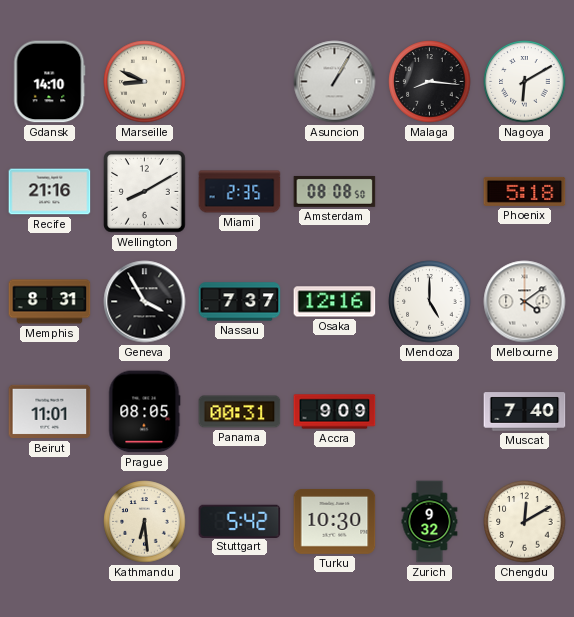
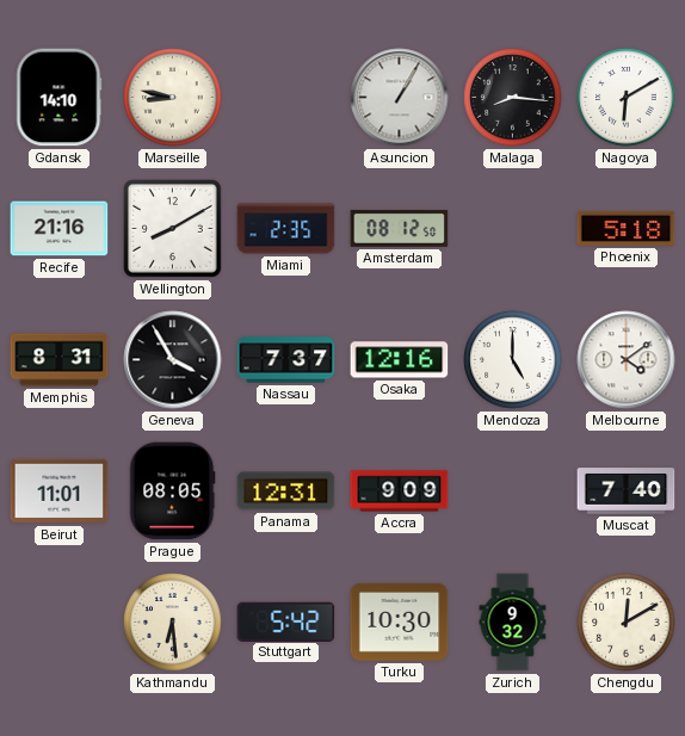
Marseille: 8:49 -> 8:47
Amsterdam: 08:08 -> 08:12
Panama: 00:31 -> 12:31
